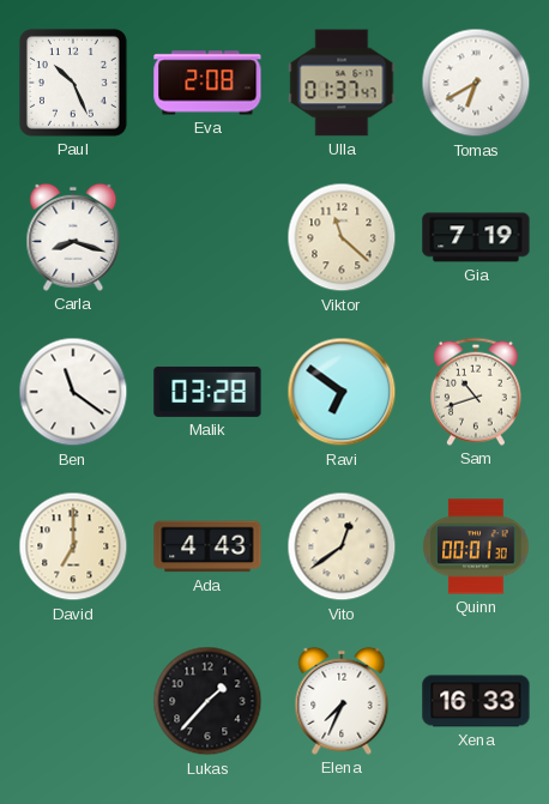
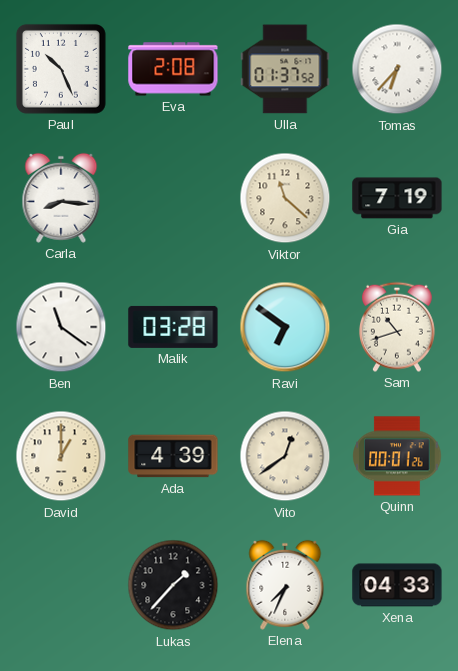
Ulla: 01:37:47 -> 01:37:52
Tomas: 6:40 -> 6:37
Carla: 8:18 -> 8:16
David: 7:00 -> 1:00
Ada: 4:43 -> 4:39
Quinn: 00:01:30 -> 00:01:26
Xena: 16:33 -> 04:33
